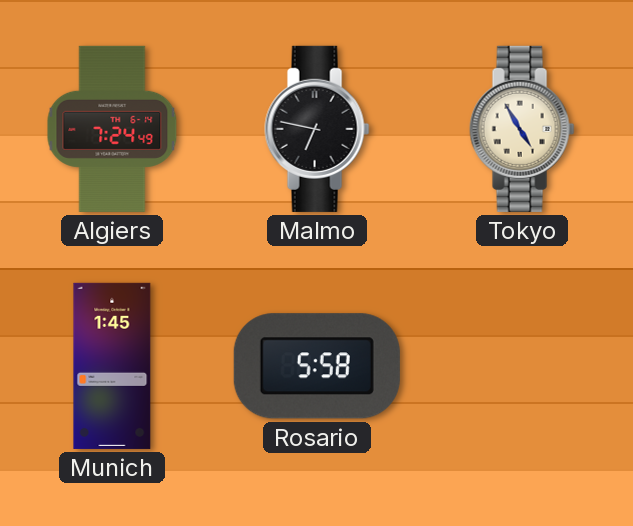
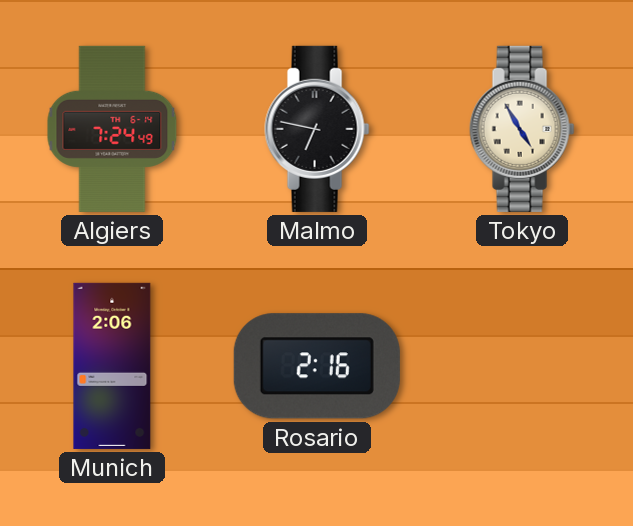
Munich: 1:45 -> 2:06
Rosario: 5:58 -> 2:16
